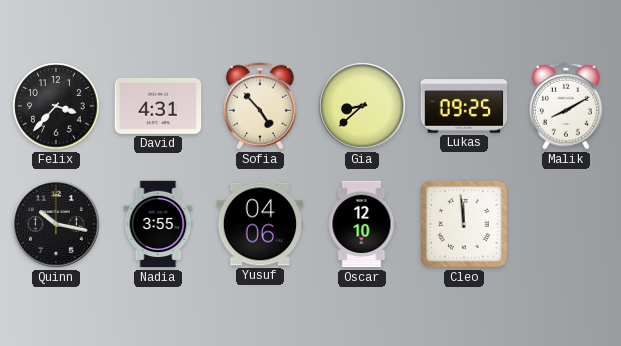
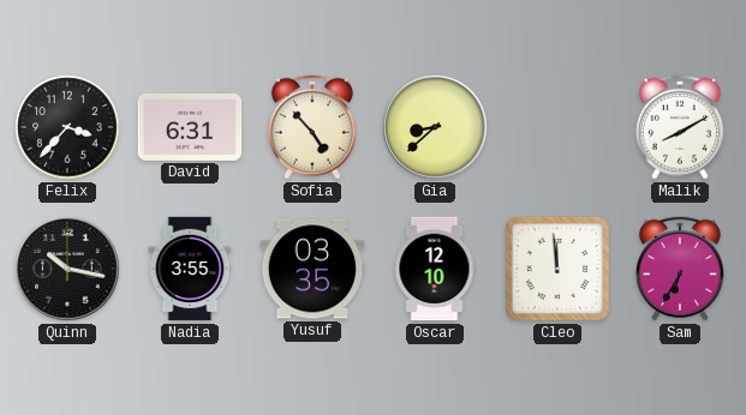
David: 4:31 -> 6:31
Lukas: 09:25 -> none
Yusuf: 04:06 -> 03:35
Sam: none -> 6:35
